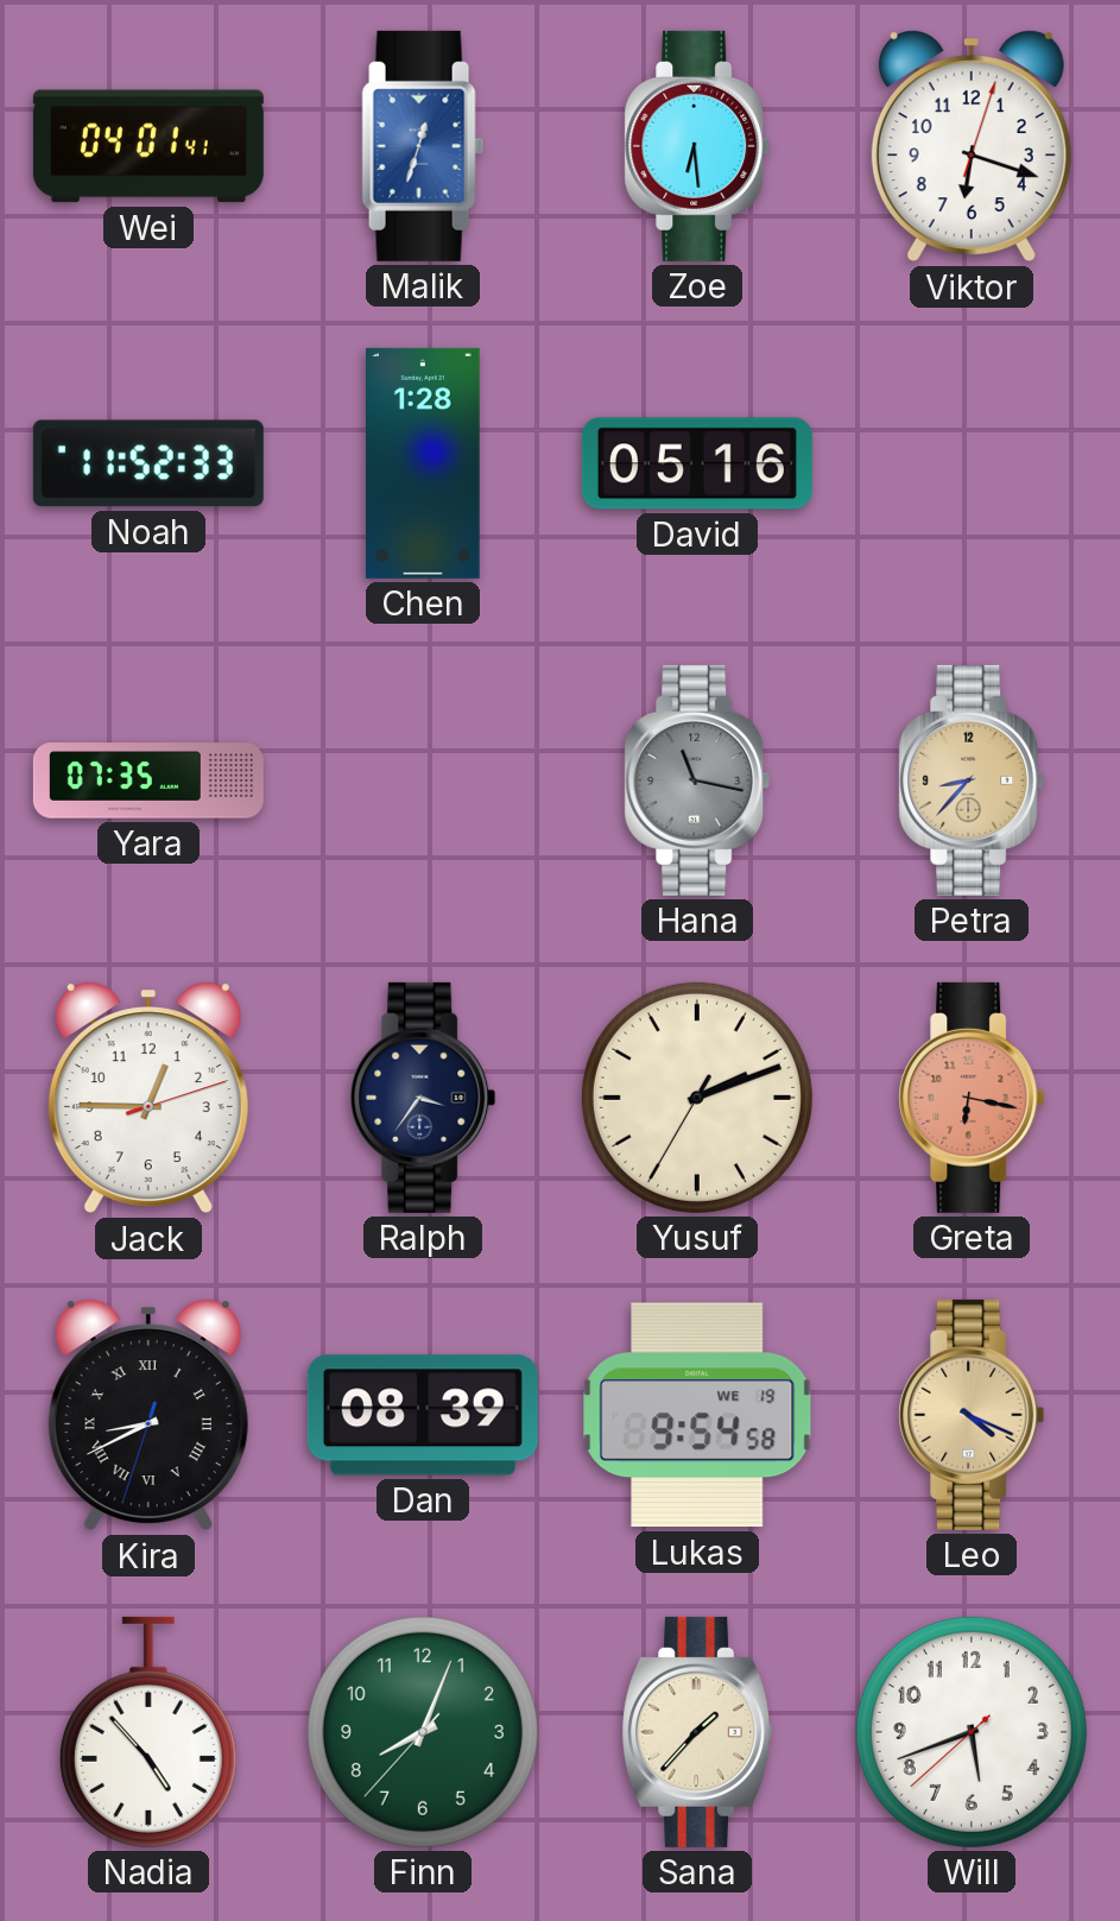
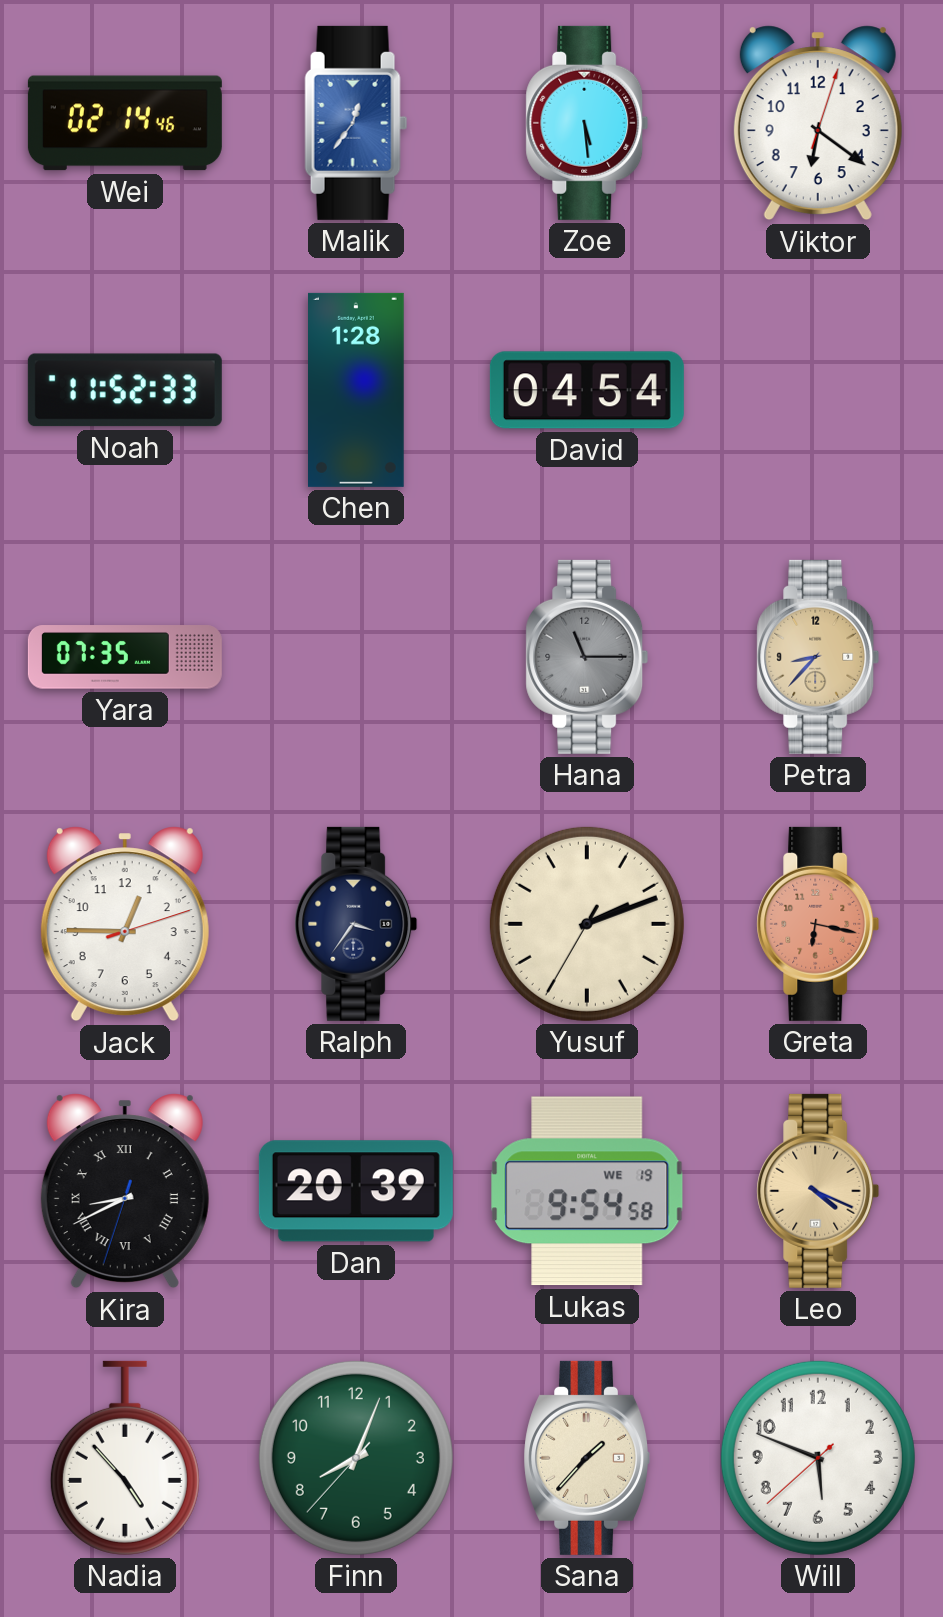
Wei: 04:01 -> 02:14
Malik: 12:33 -> 12:36
Zoe: 6:29 -> 5:29
Viktor: 6:18 -> 6:21
David: 05:16 -> 04:54
Hana: 11:17 -> 11:15
Dan: 08:39 -> 20:39
Will: 5:41 -> 5:48
